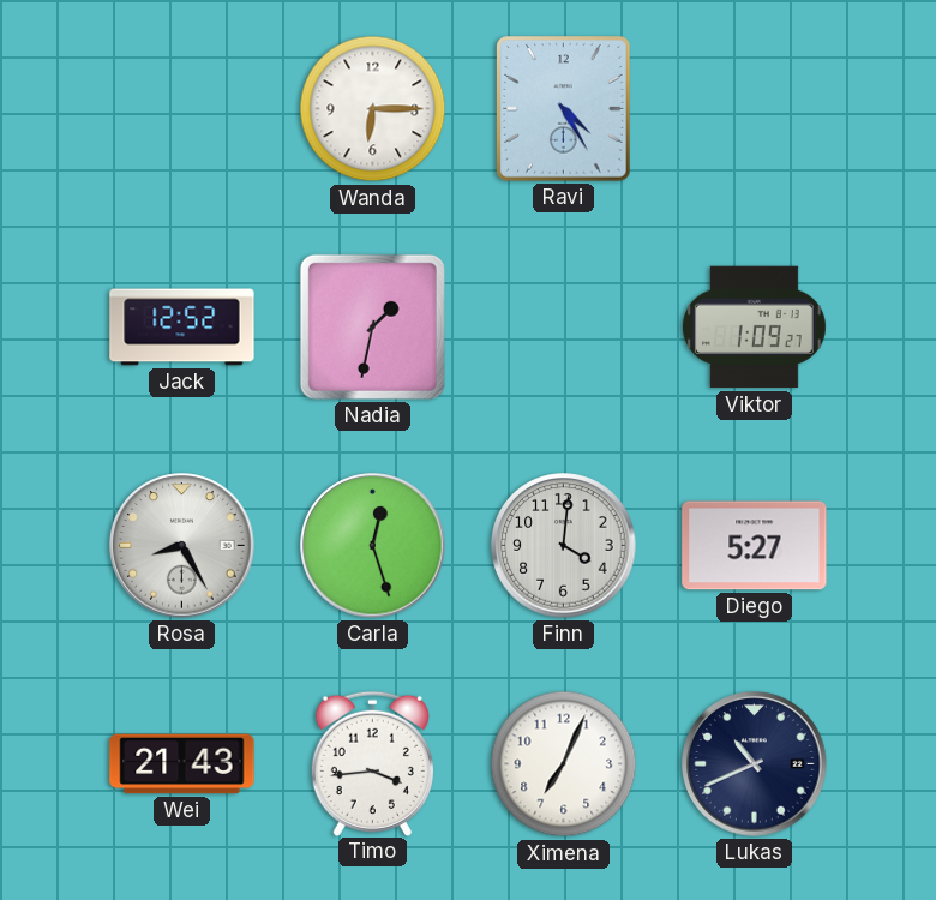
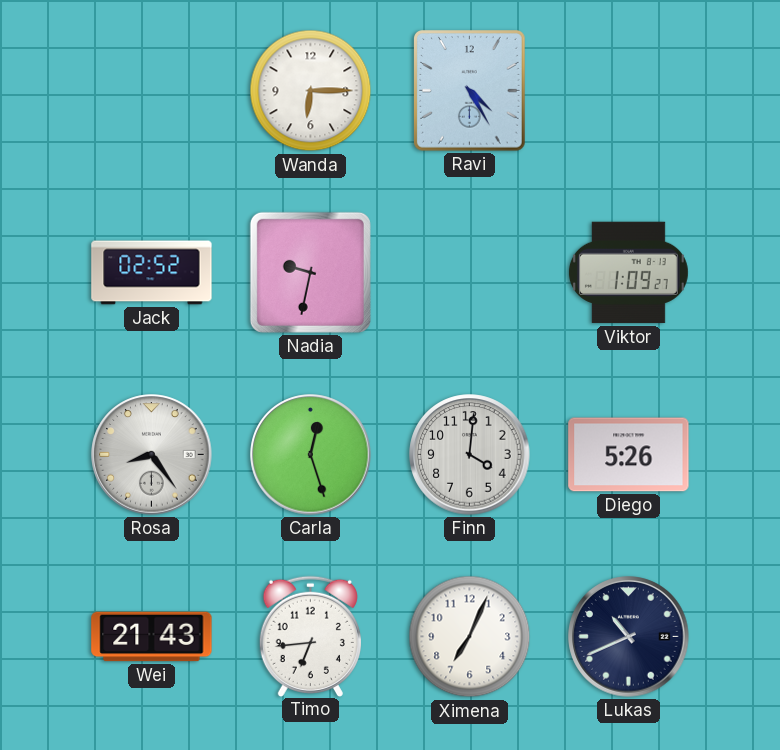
Jack: 12:52 -> 02:52
Nadia: 1:32 -> 9:32
Rosa: 8:25 -> 8:24
Diego: 5:27 -> 5:26
Timo: 3:44 -> 6:44
